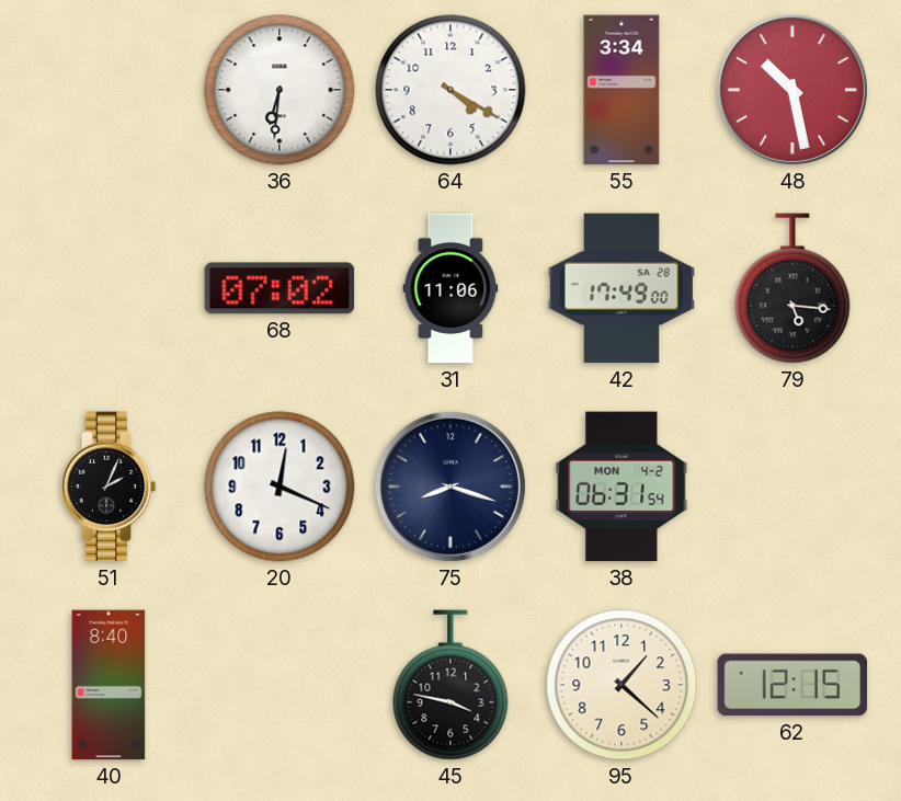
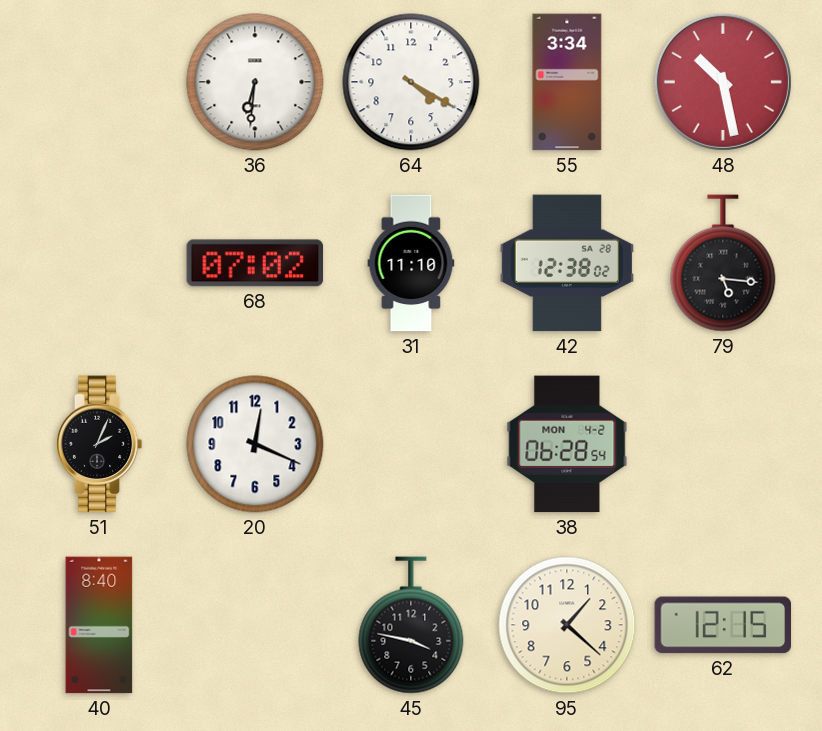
31: 11:06 -> 11:10
42: 17:49 -> 12:38
75: 8:18 -> none
38: 06:31 -> 06:28
